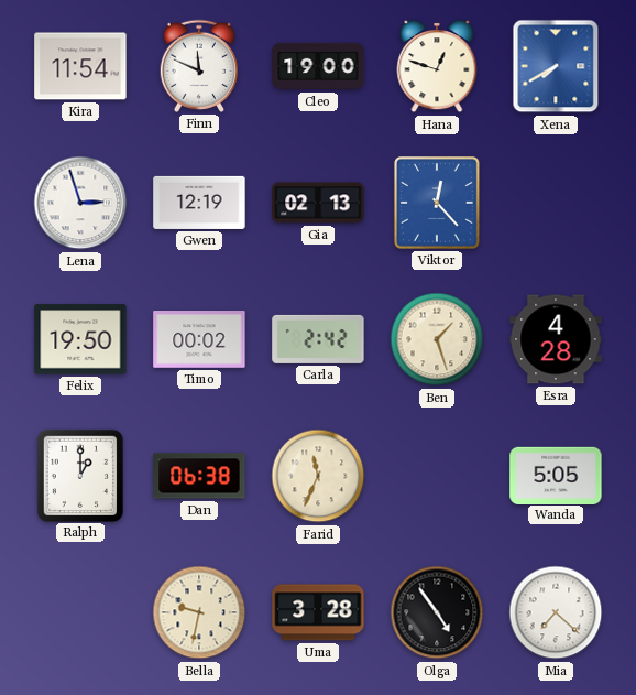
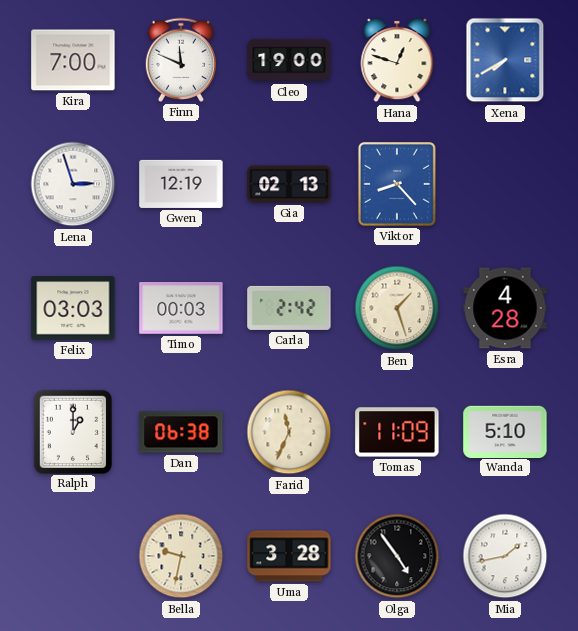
Kira: 11:54 -> 7:00
Viktor: 12:23 -> 8:23
Felix: 19:50 -> 03:03
Timo: 00:02 -> 00:03
Tomas: none -> 11:09
Wanda: 5:05 -> 5:10
Mia: 7:22 -> 1:43
